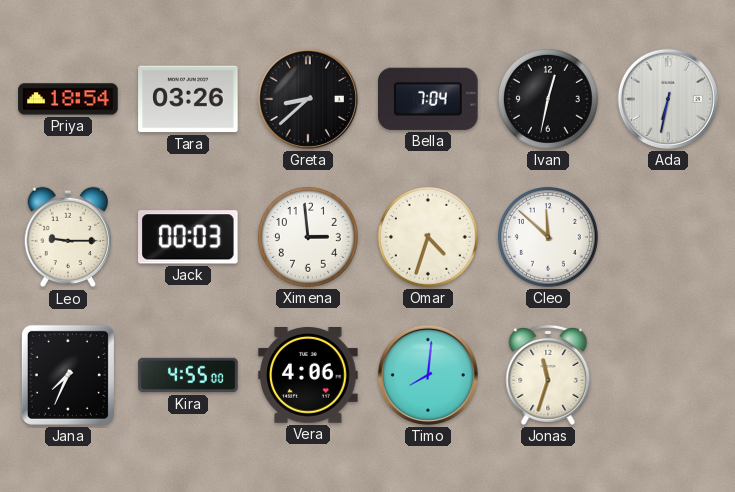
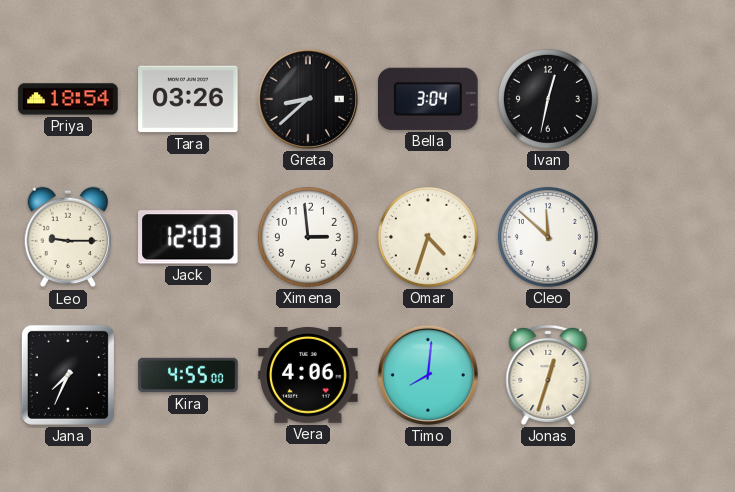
Bella: 7:04 -> 3:04
Ada: 6:32 -> none
Jack: 00:03 -> 12:03
Jonas: 11:33 -> 12:33
